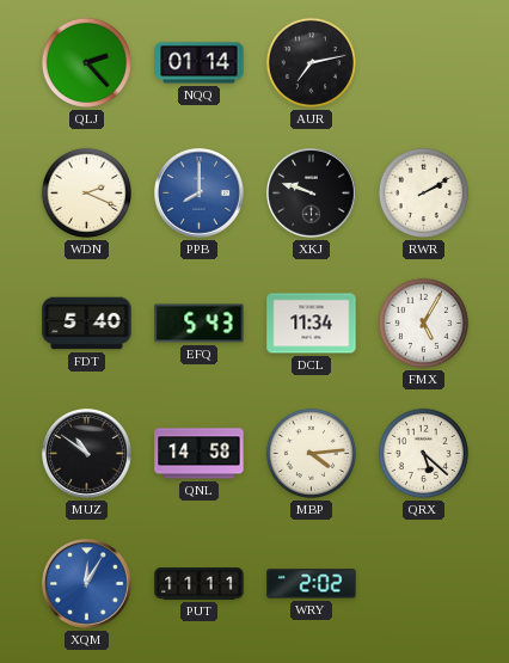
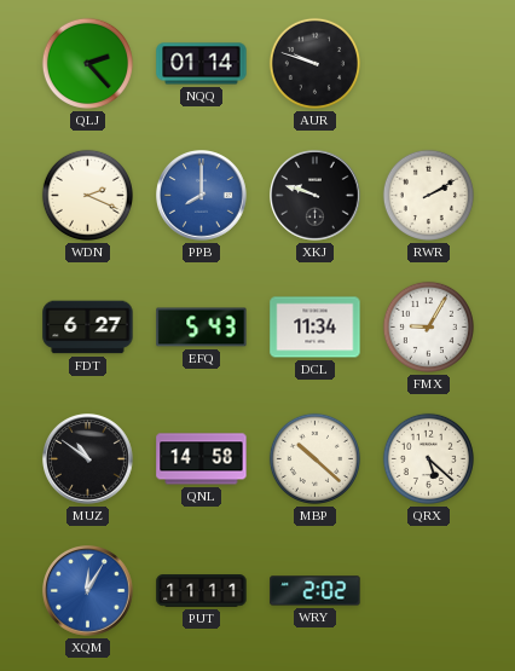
AUR: 7:13 -> 9:48
FDT: 5:40 -> 6:27
FMX: 5:05 -> 9:05
MBP: 4:14 -> 10:22
